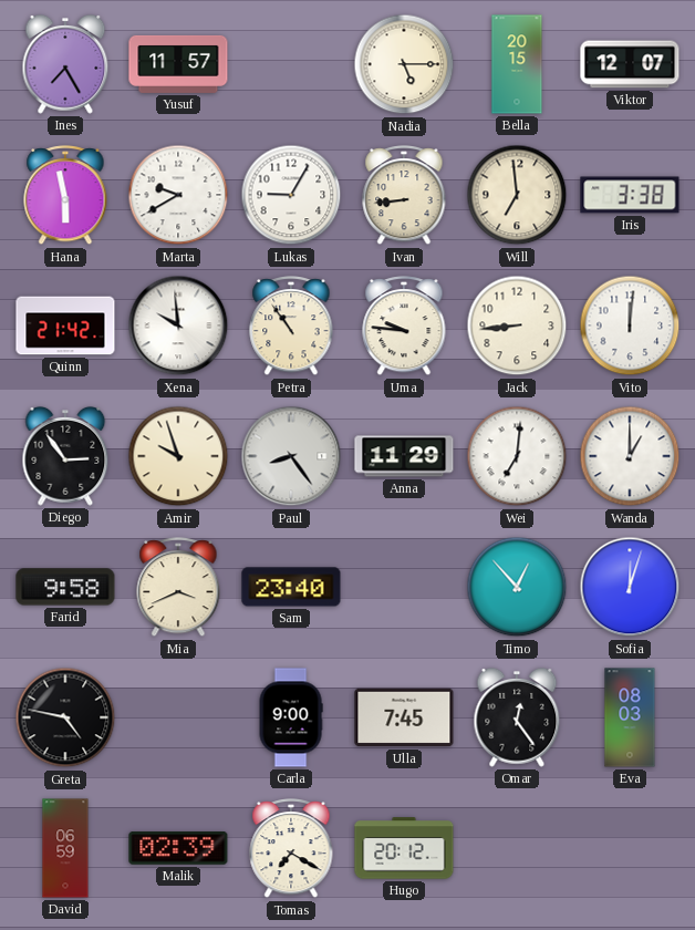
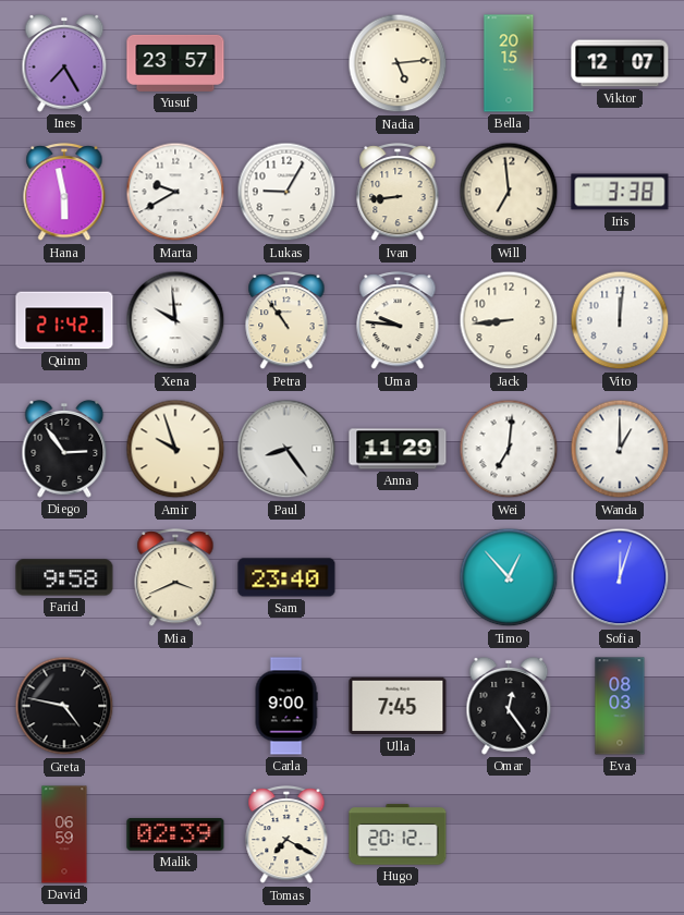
Yusuf: 11:57 -> 23:57
Nadia: 5:15 -> 5:14
